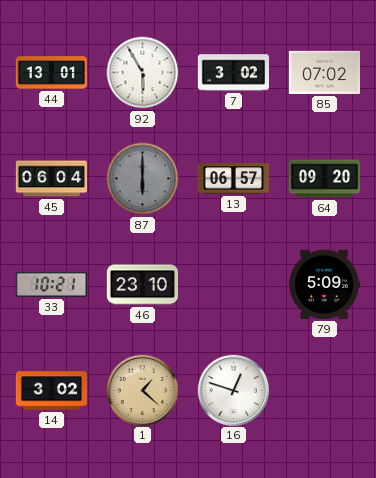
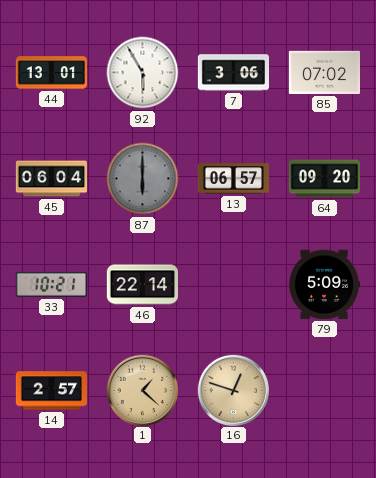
7: 3:02 -> 3:06
46: 23:10 -> 22:14
14: 3:02 -> 2:57
16 dial: white -> champagne
